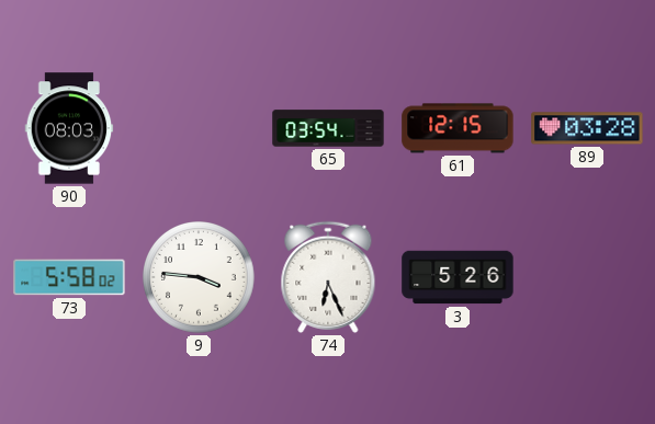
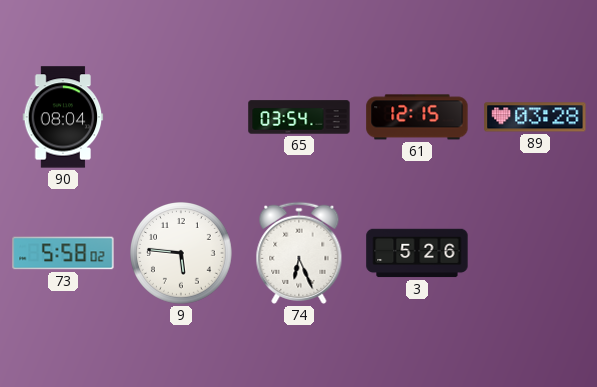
90: 08:03 -> 08:04
9: 3:46 -> 5:46
